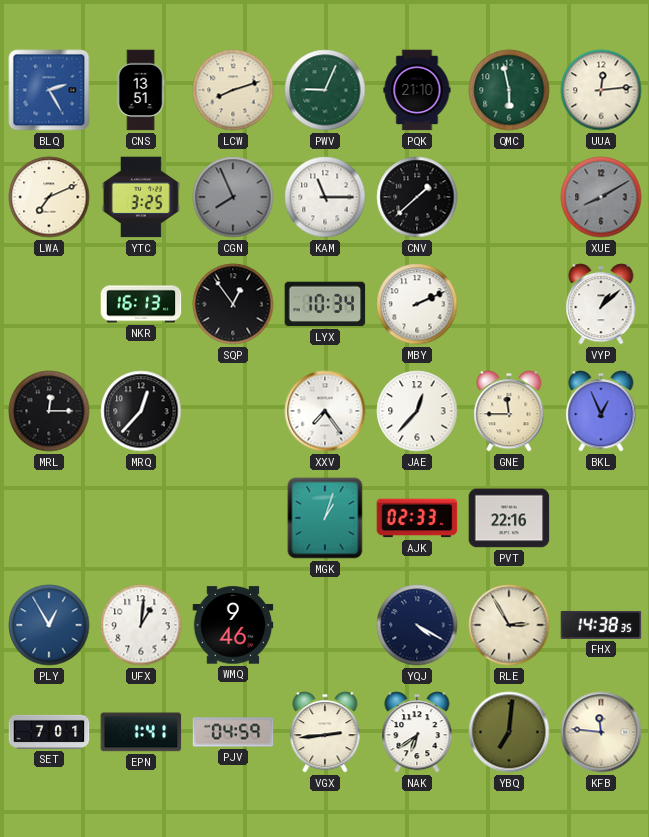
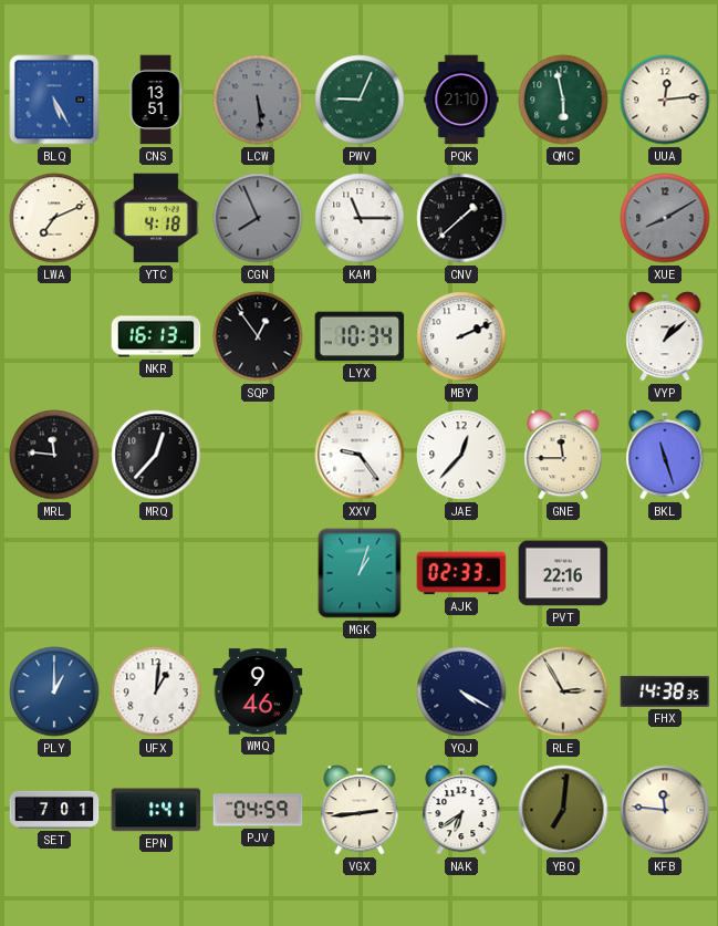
BLQ: 2:25 -> 5:25
LCW: 8:12 -> 5:29
LCW dial: cream -> grey
YTC: 3:25 -> 4:18
MRL: 12:15 -> 11:46
XXV: 7:24 -> 9:24
BKL: 12:56 -> 11:27
PLY: 12:55 -> 1:00
